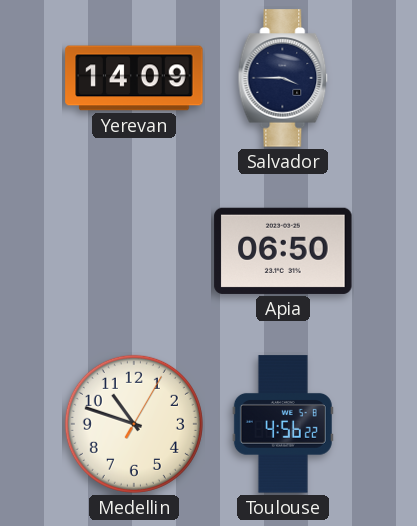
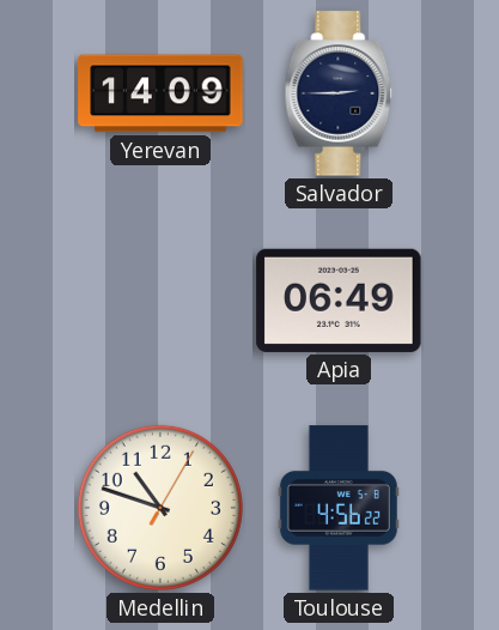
Salvador: 3:45 -> 2:45
Apia: 06:50 -> 06:49
